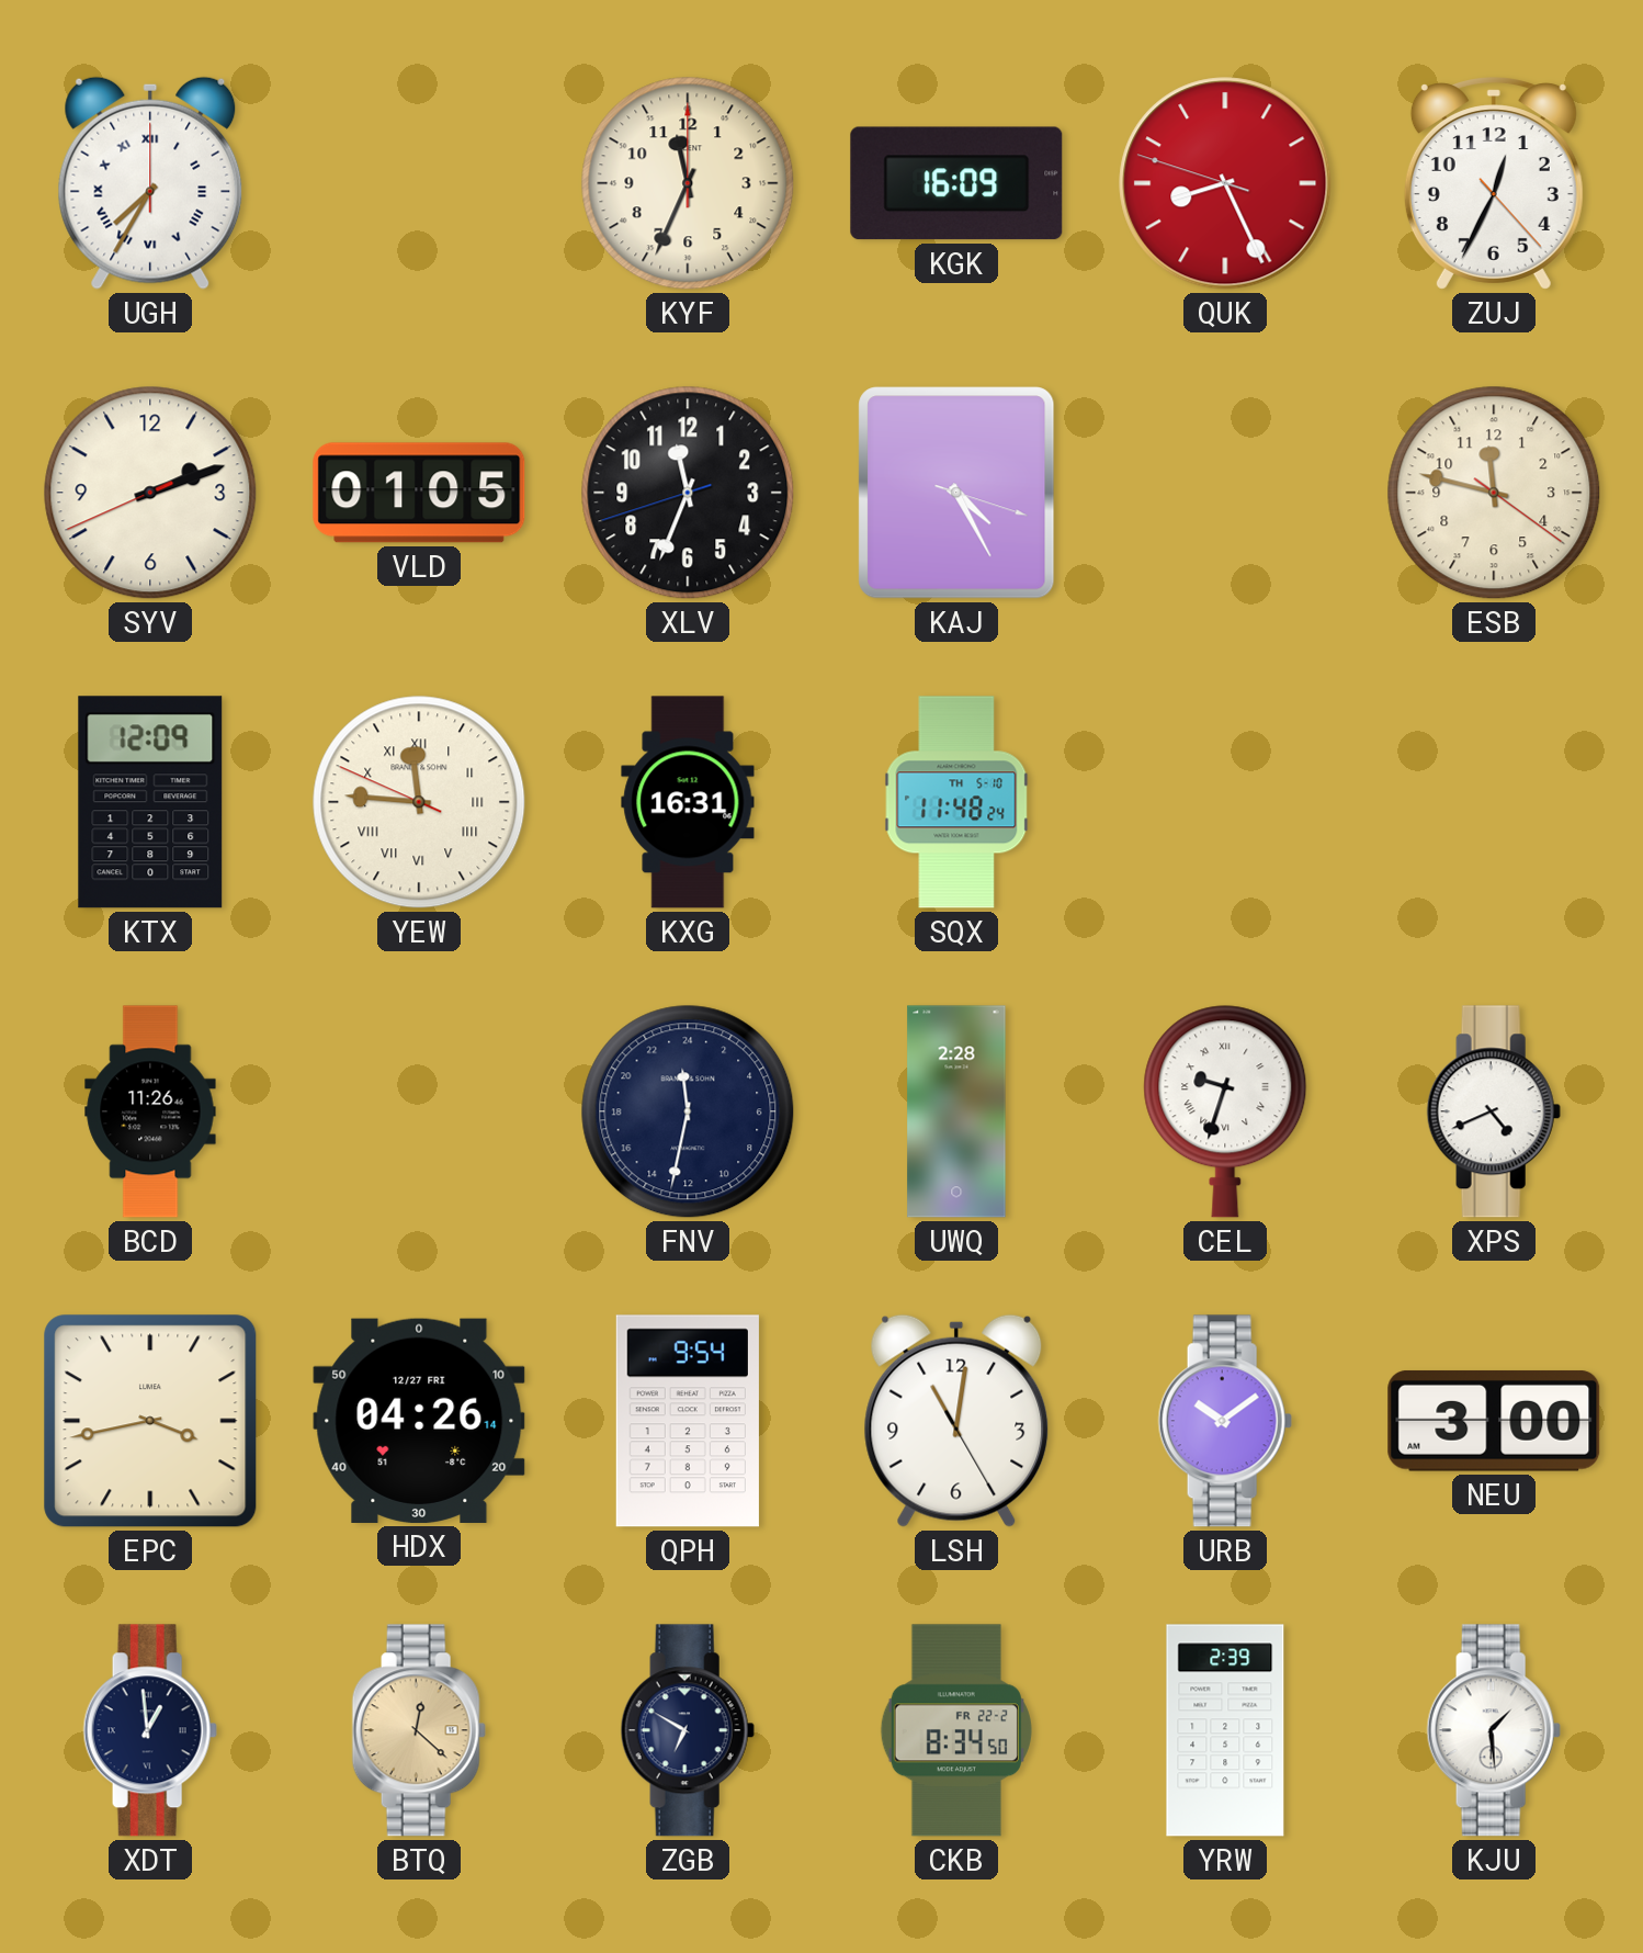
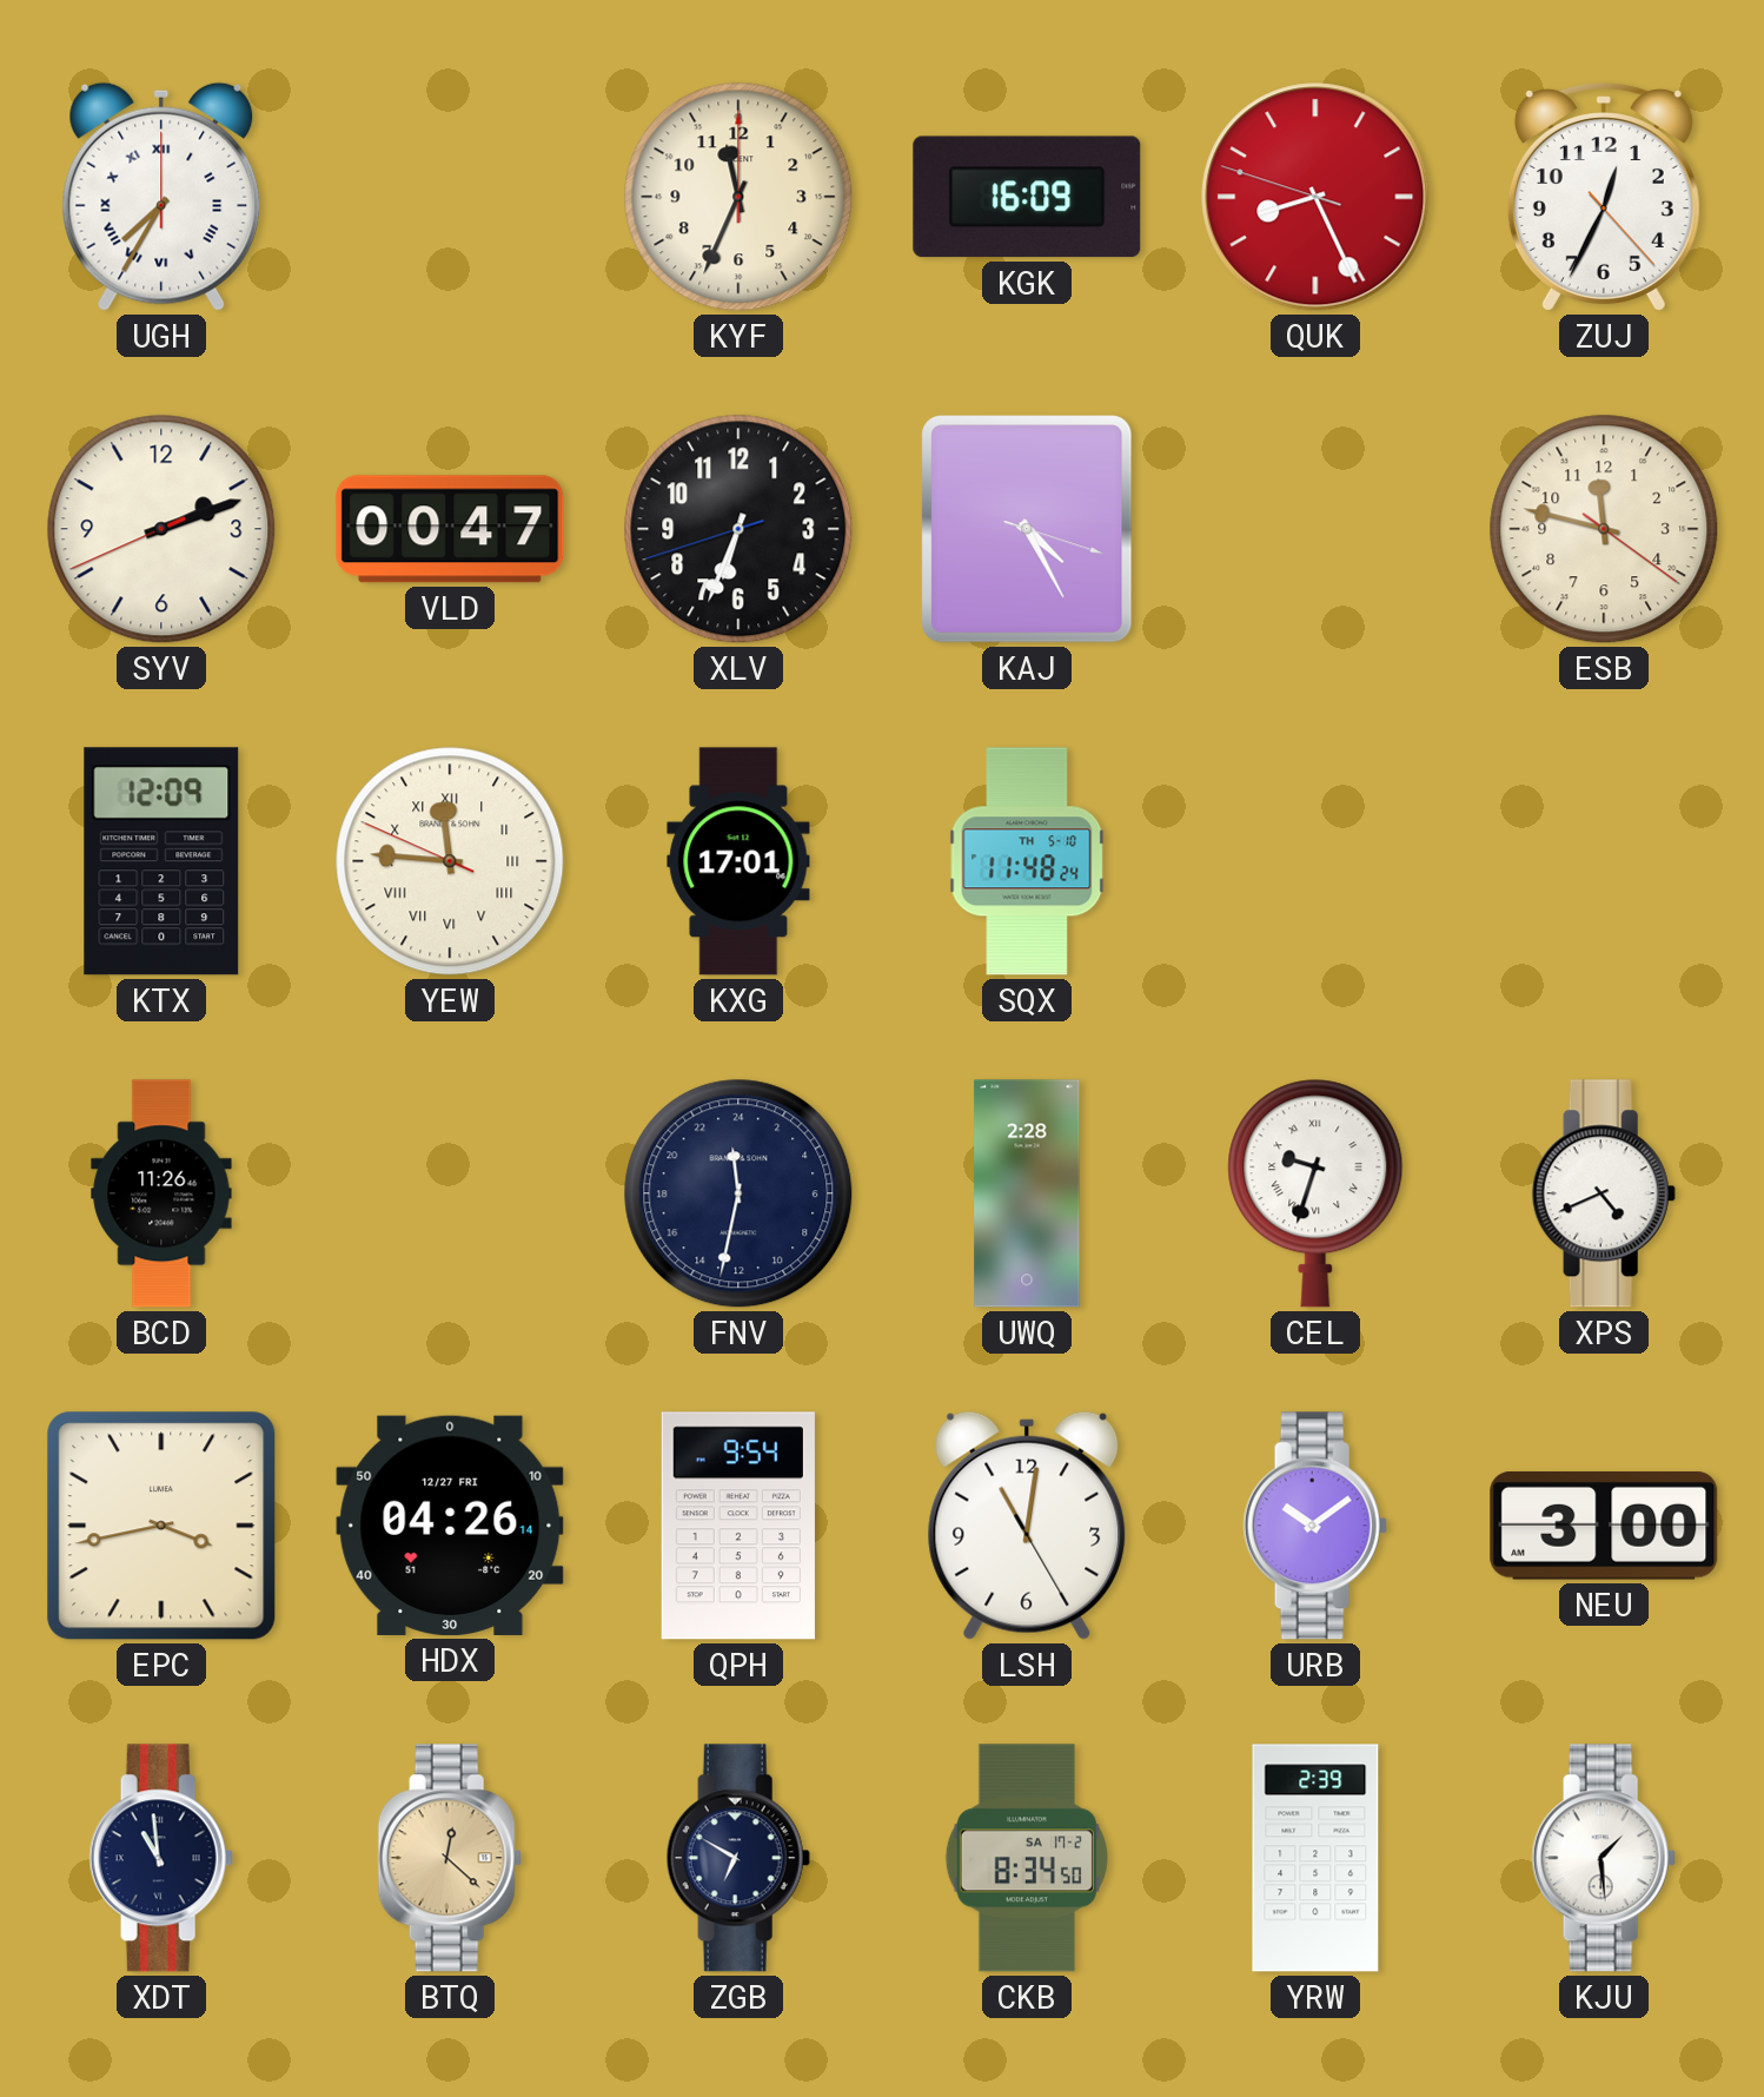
VLD: 01:05 -> 00:47
XLV: 11:33 -> 6:33
KXG: 16:31 -> 17:01
XDT: 12:59 -> 10:59
CKB date: FR 22-2 -> SA 17-2
